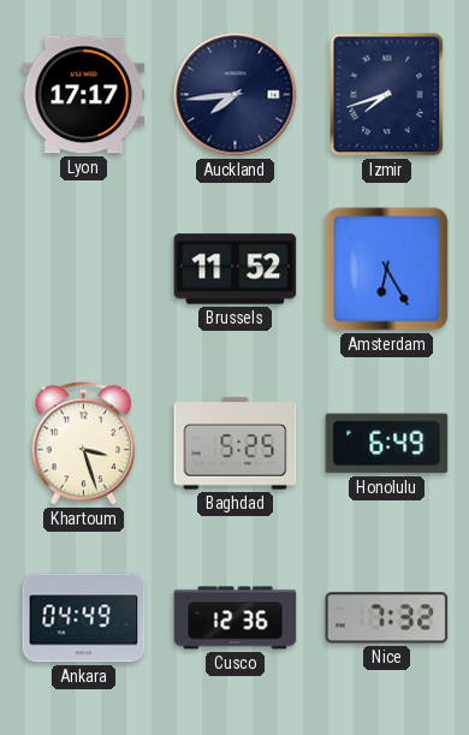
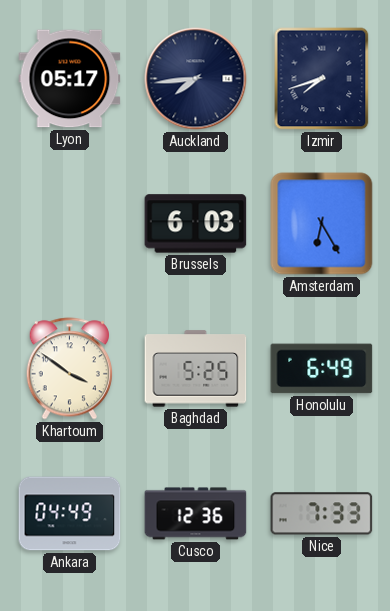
Lyon: 17:17 -> 05:17
Brussels: 11:52 -> 6:03
Khartoum: 3:27 -> 3:51
Nice: 7:32 -> 7:33
